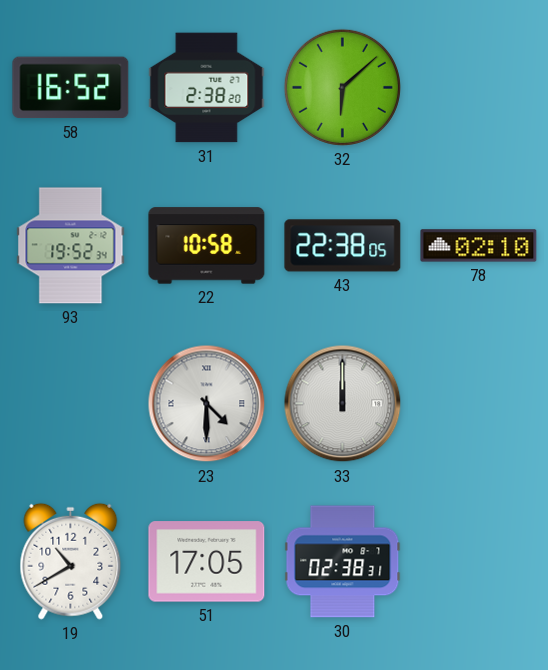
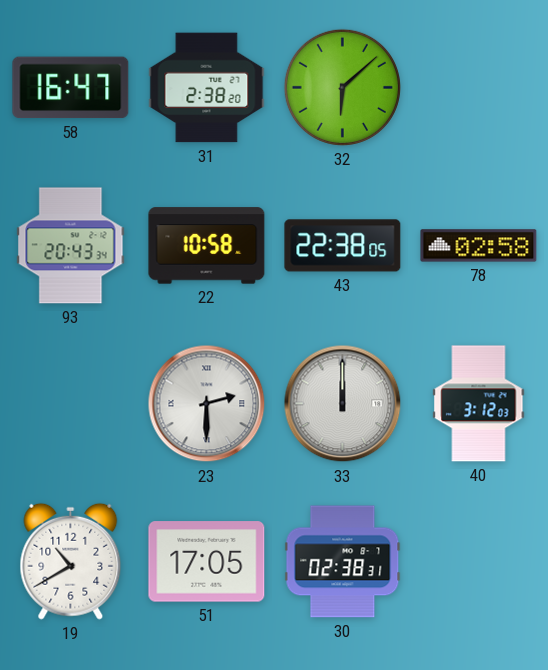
58: 16:52 -> 16:47
93: 19:52 -> 20:43
78: 02:10 -> 02:58
23: 4:30 -> 2:30
40: none -> 3:12
